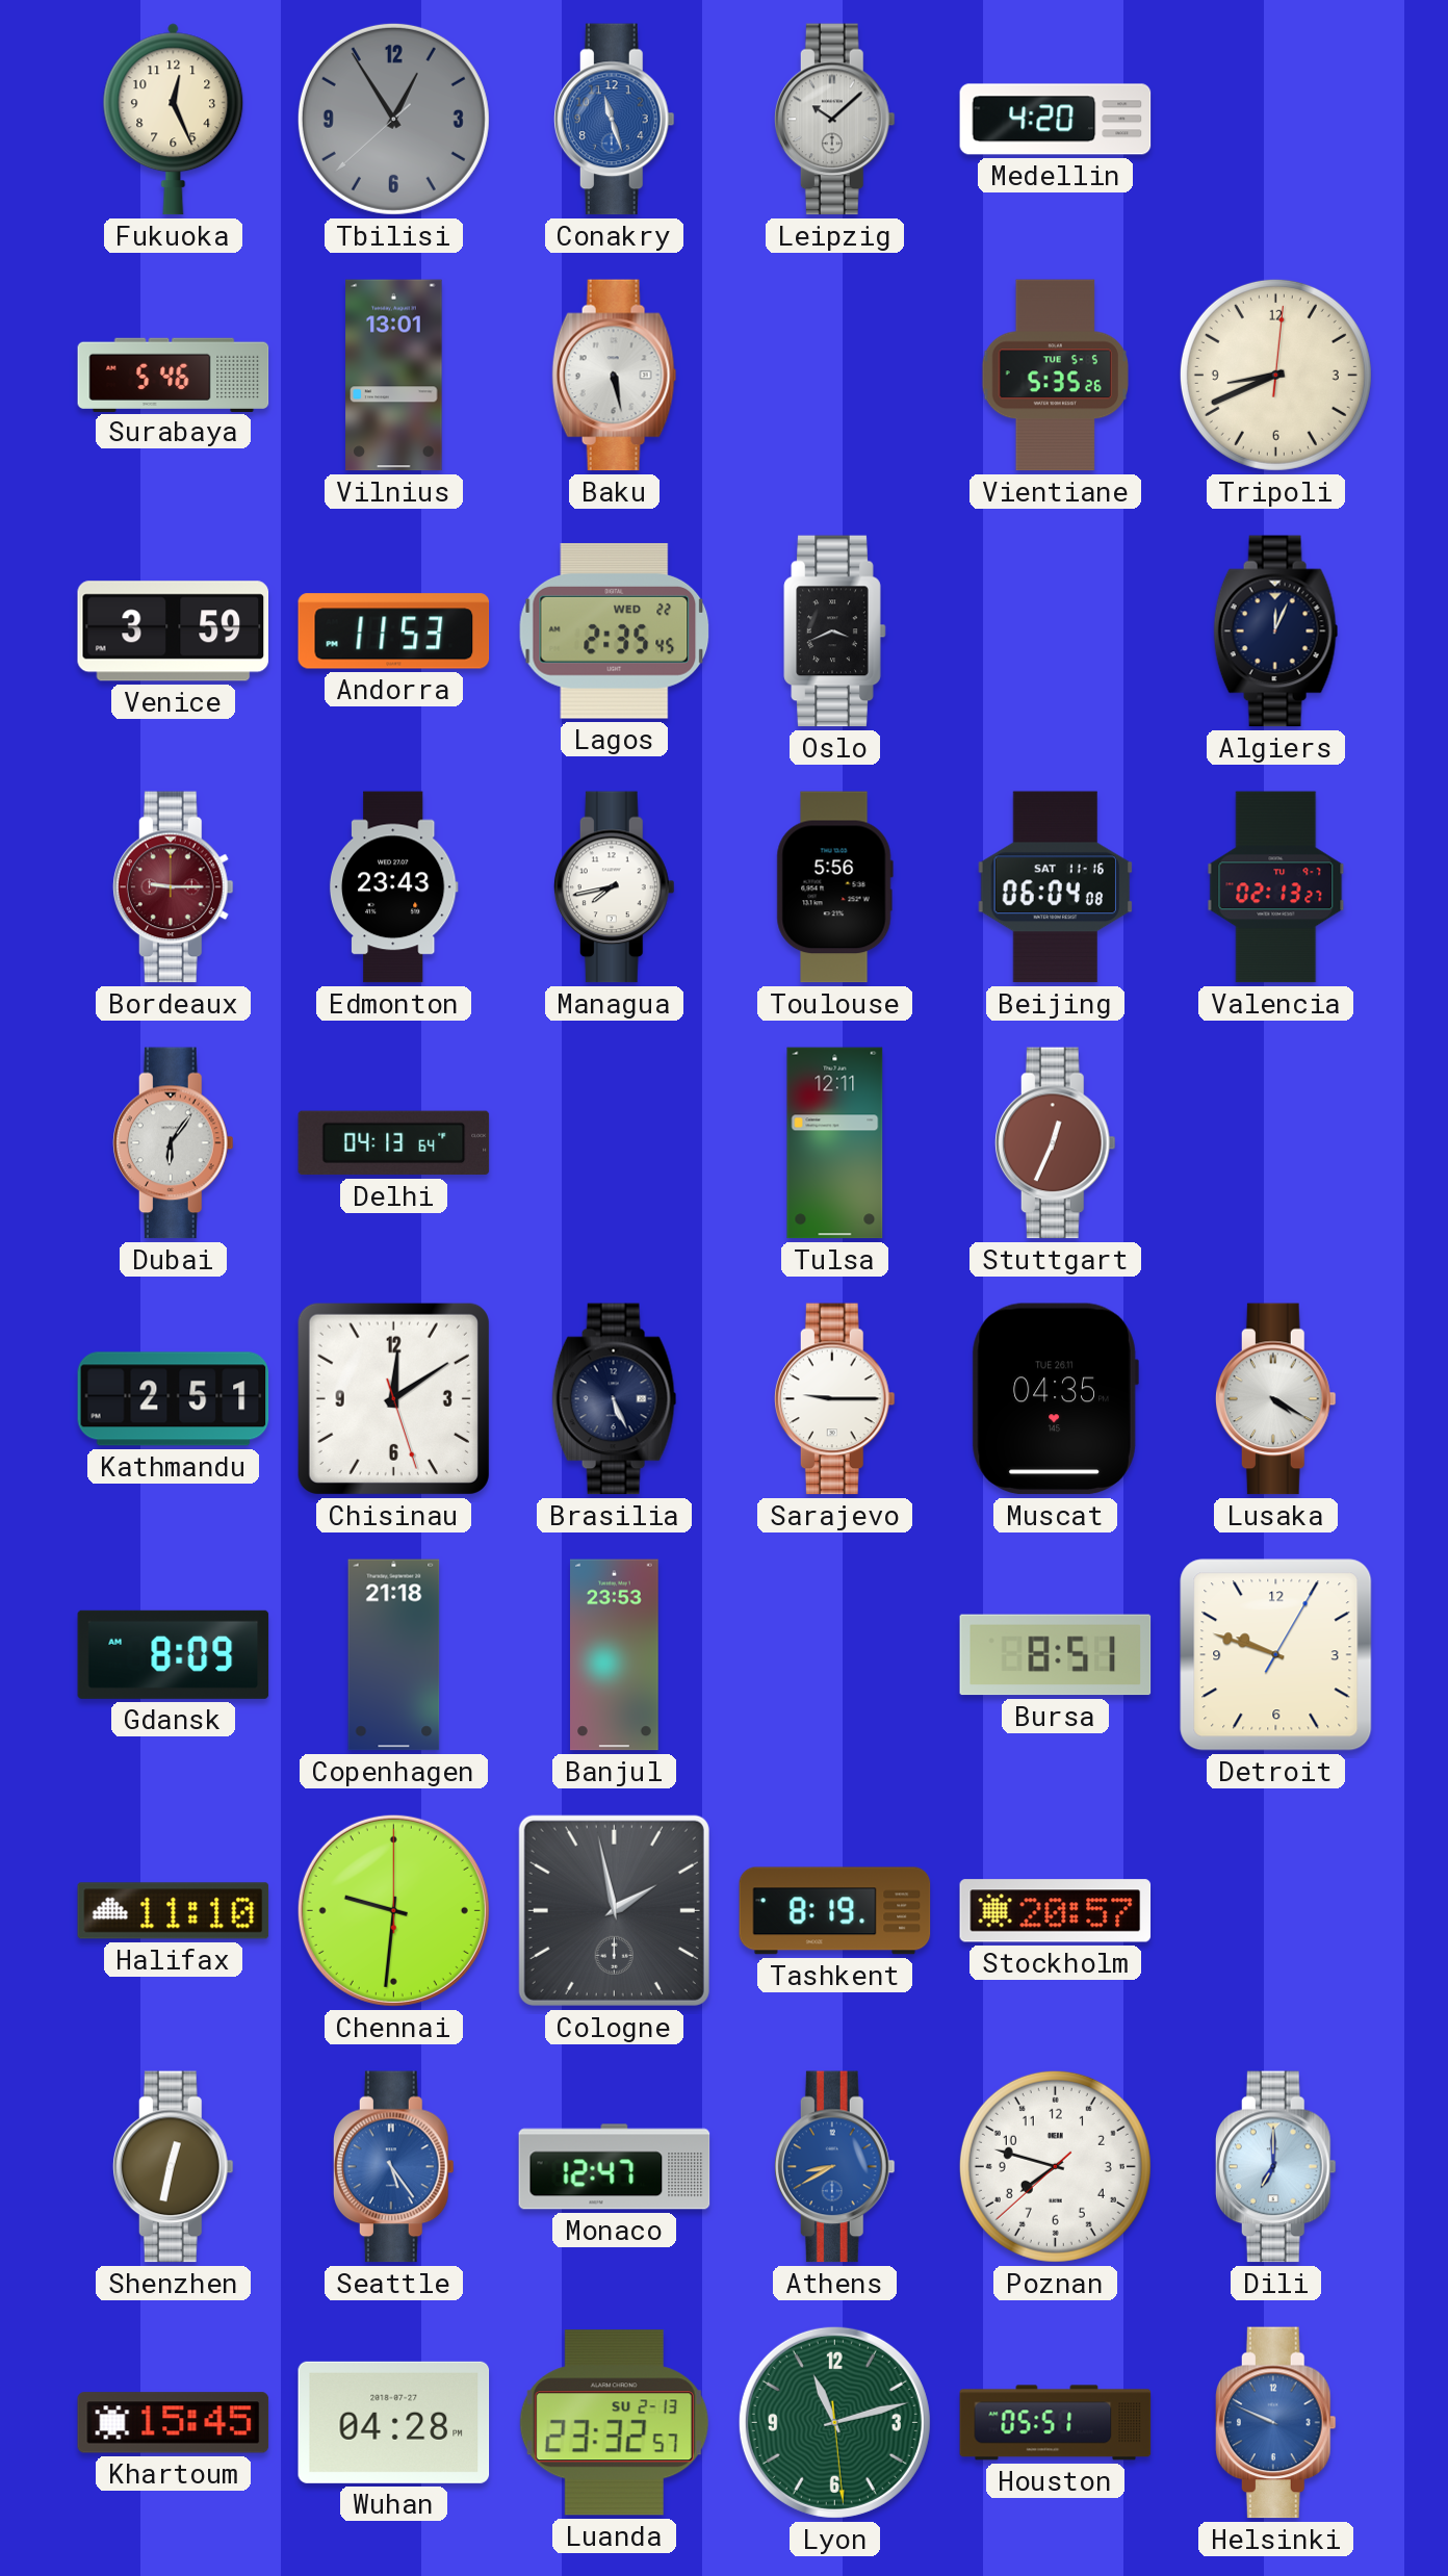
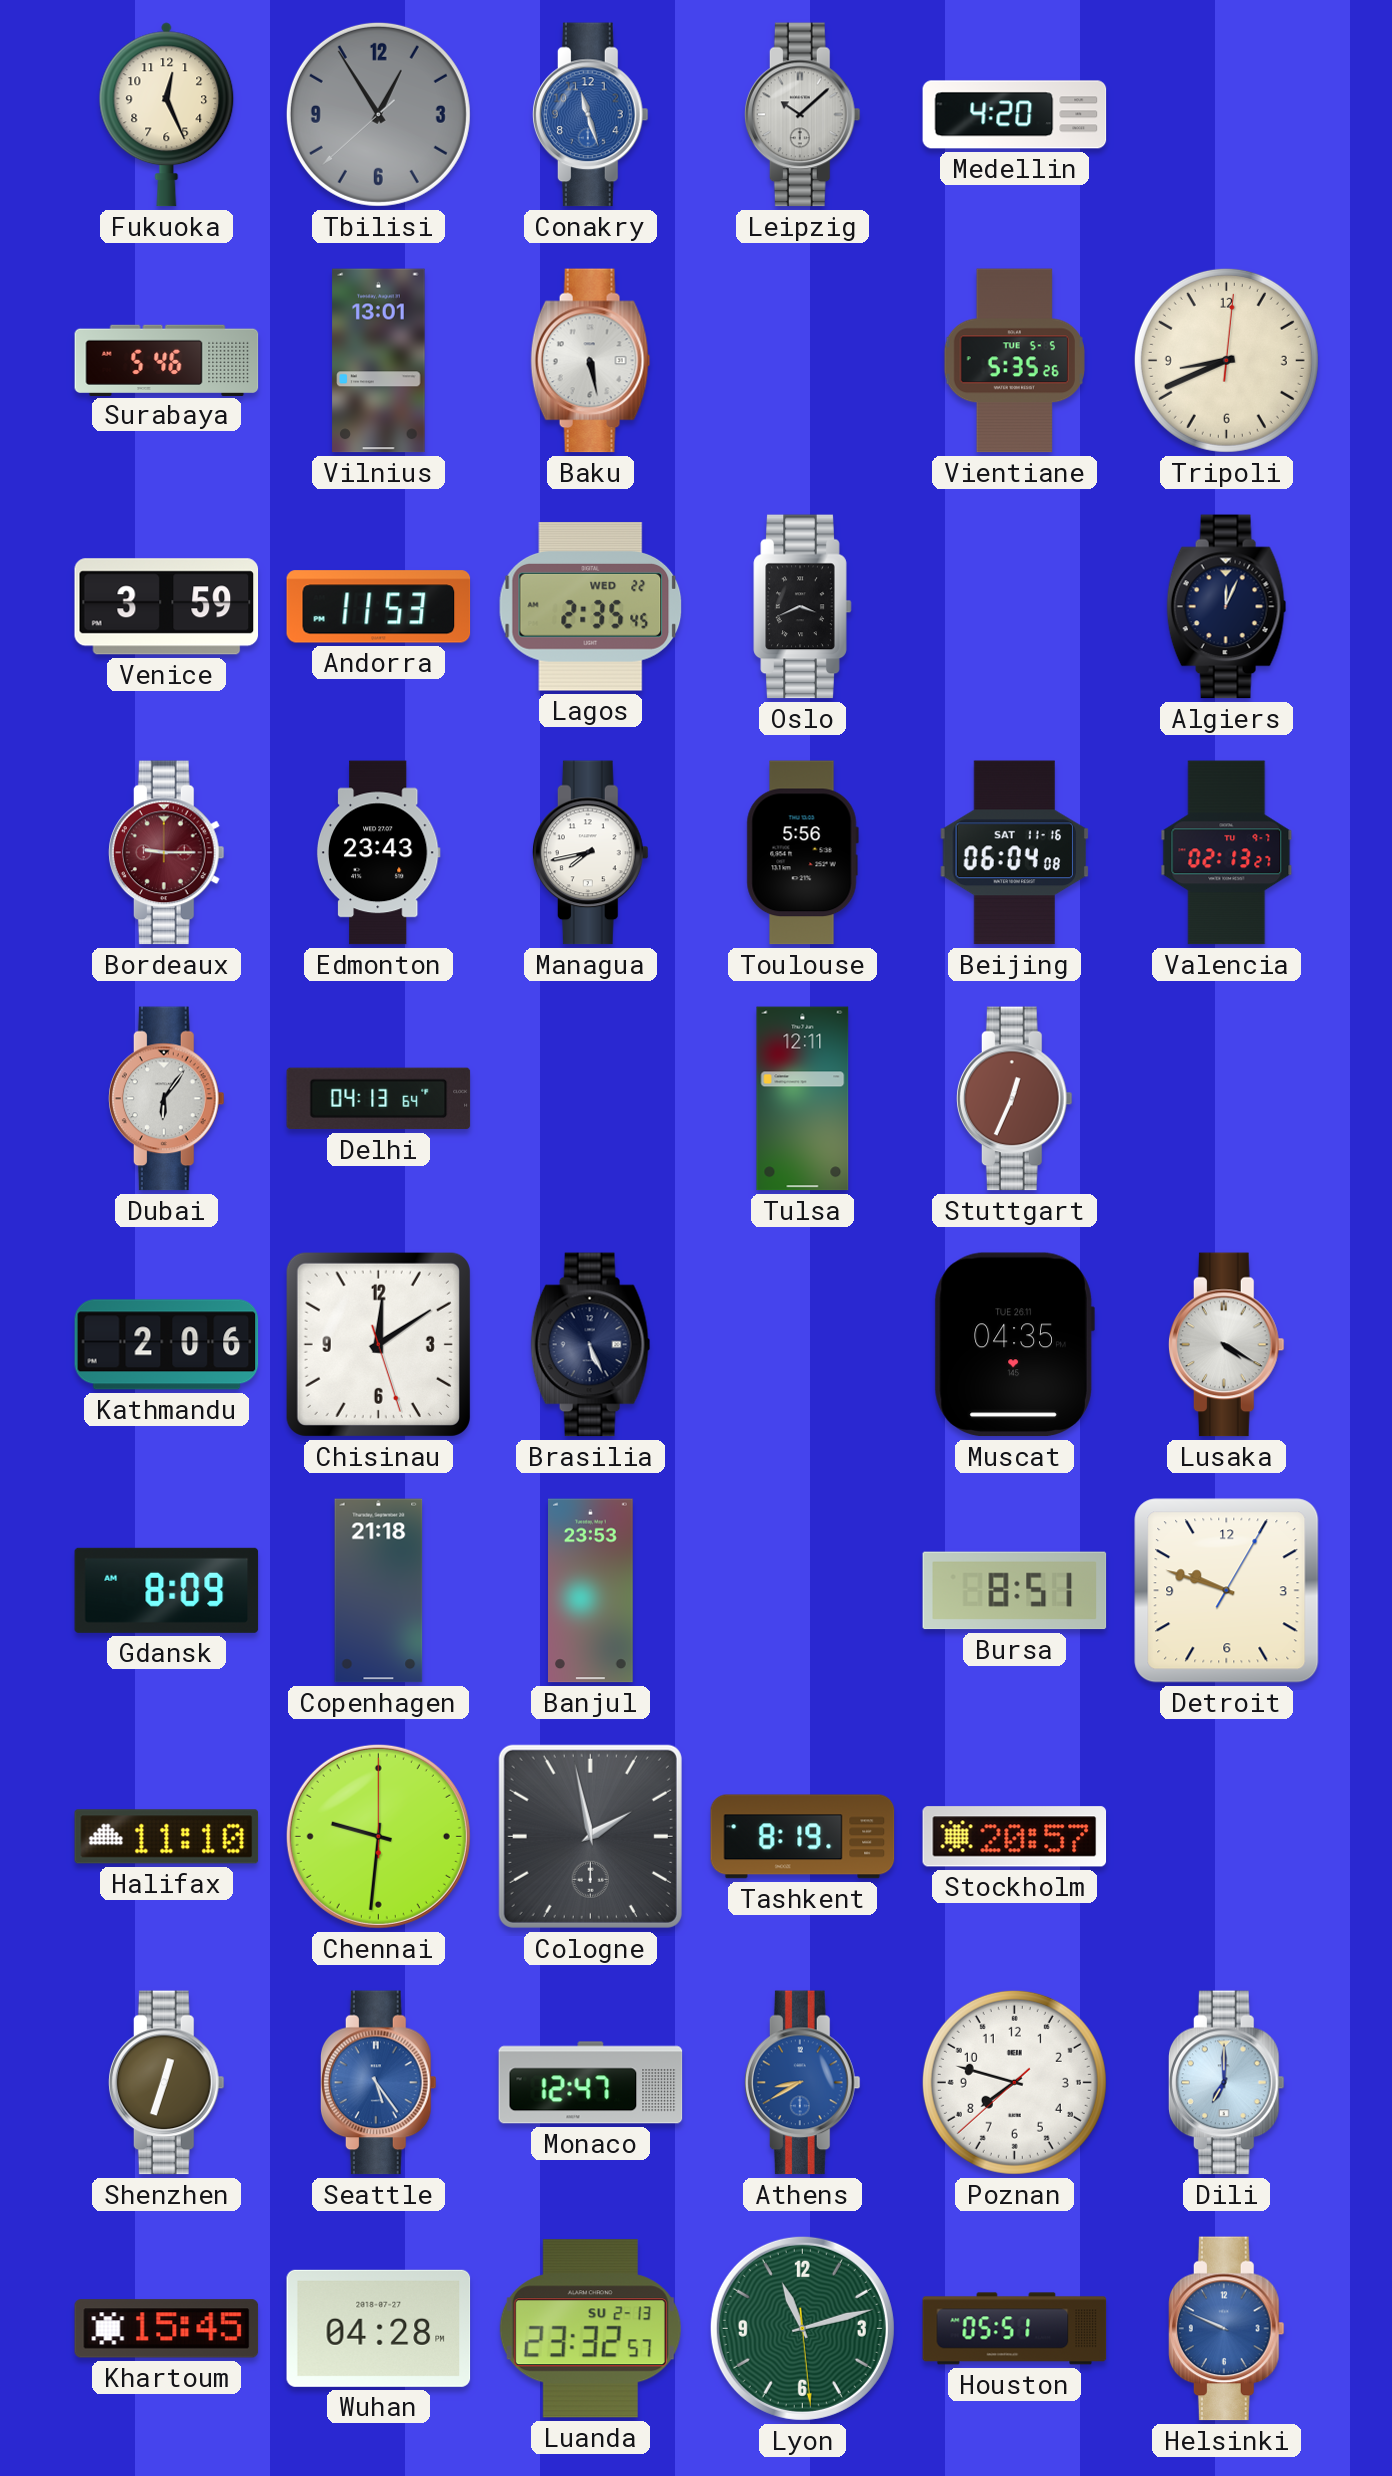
Kathmandu: 2:51 -> 2:06
Sarajevo: 9:15 -> none
Shenzhen: 12:32 -> 12:33
